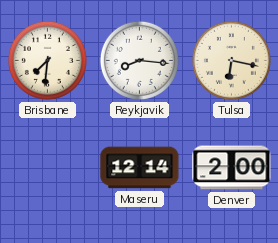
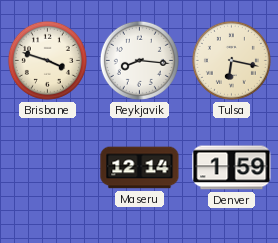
Brisbane: 7:31 -> 3:48
Denver: 2:00 -> 1:59
